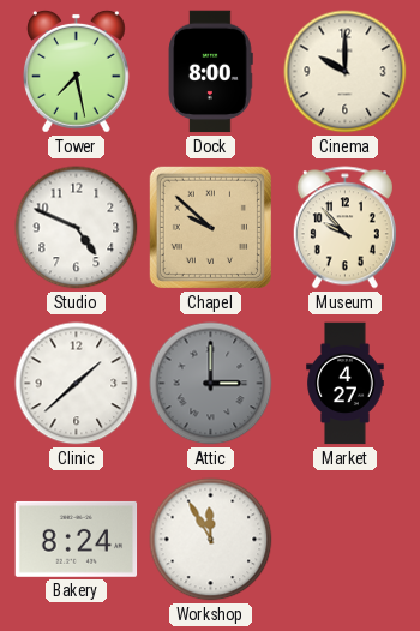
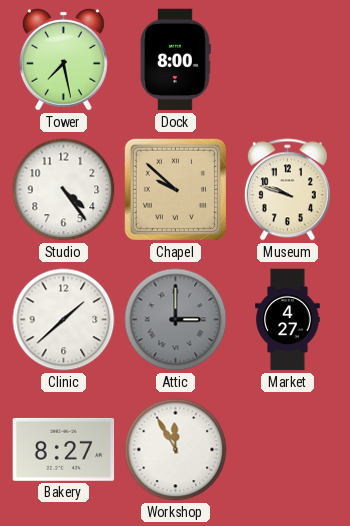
Cinema: 10:00 -> none
Studio: 4:49 -> 4:24
Museum: 9:53 -> 9:48
Bakery: 8:24 -> 8:27
